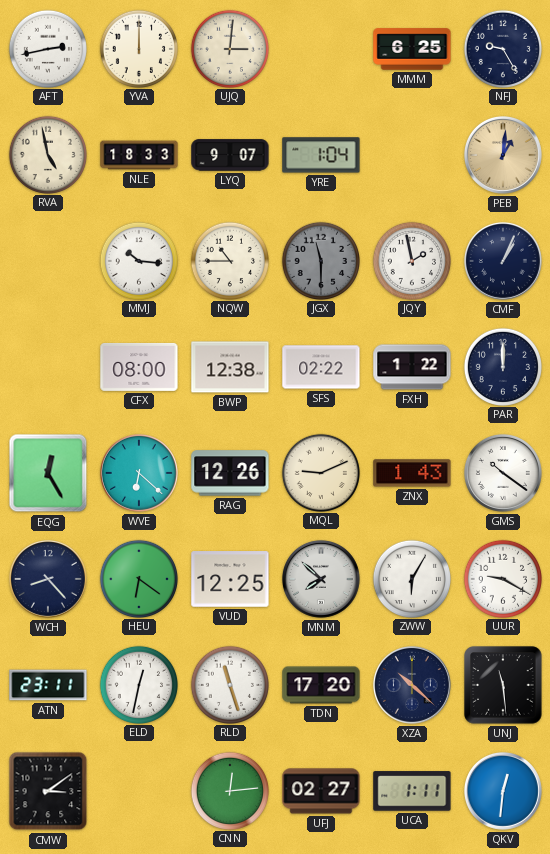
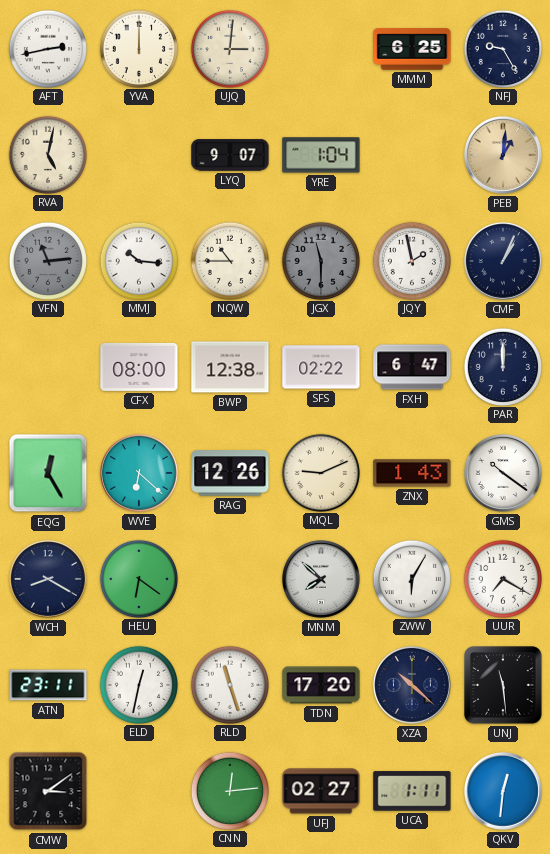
RVA: 4:58 -> 5:02
NLE: 18:33 -> none
VFN: none -> 11:14
FXH: 1:22 -> 6:47
WCH: 8:23 -> 8:20
VUD: 12:25 -> none
UUR: 9:20 -> 7:20
